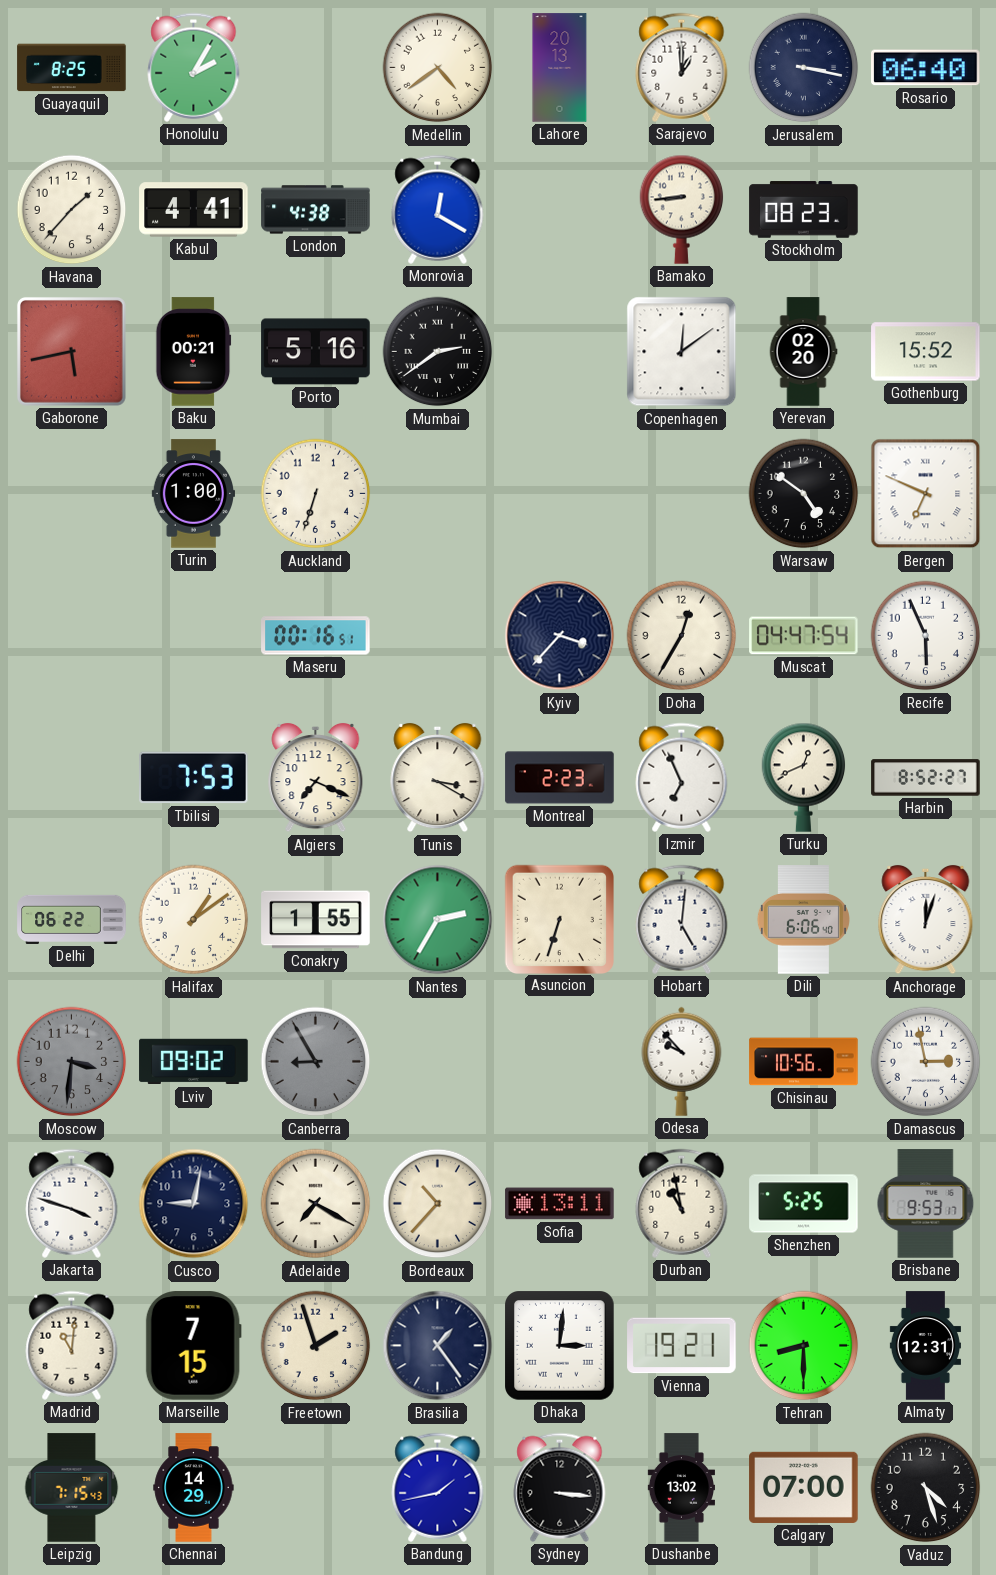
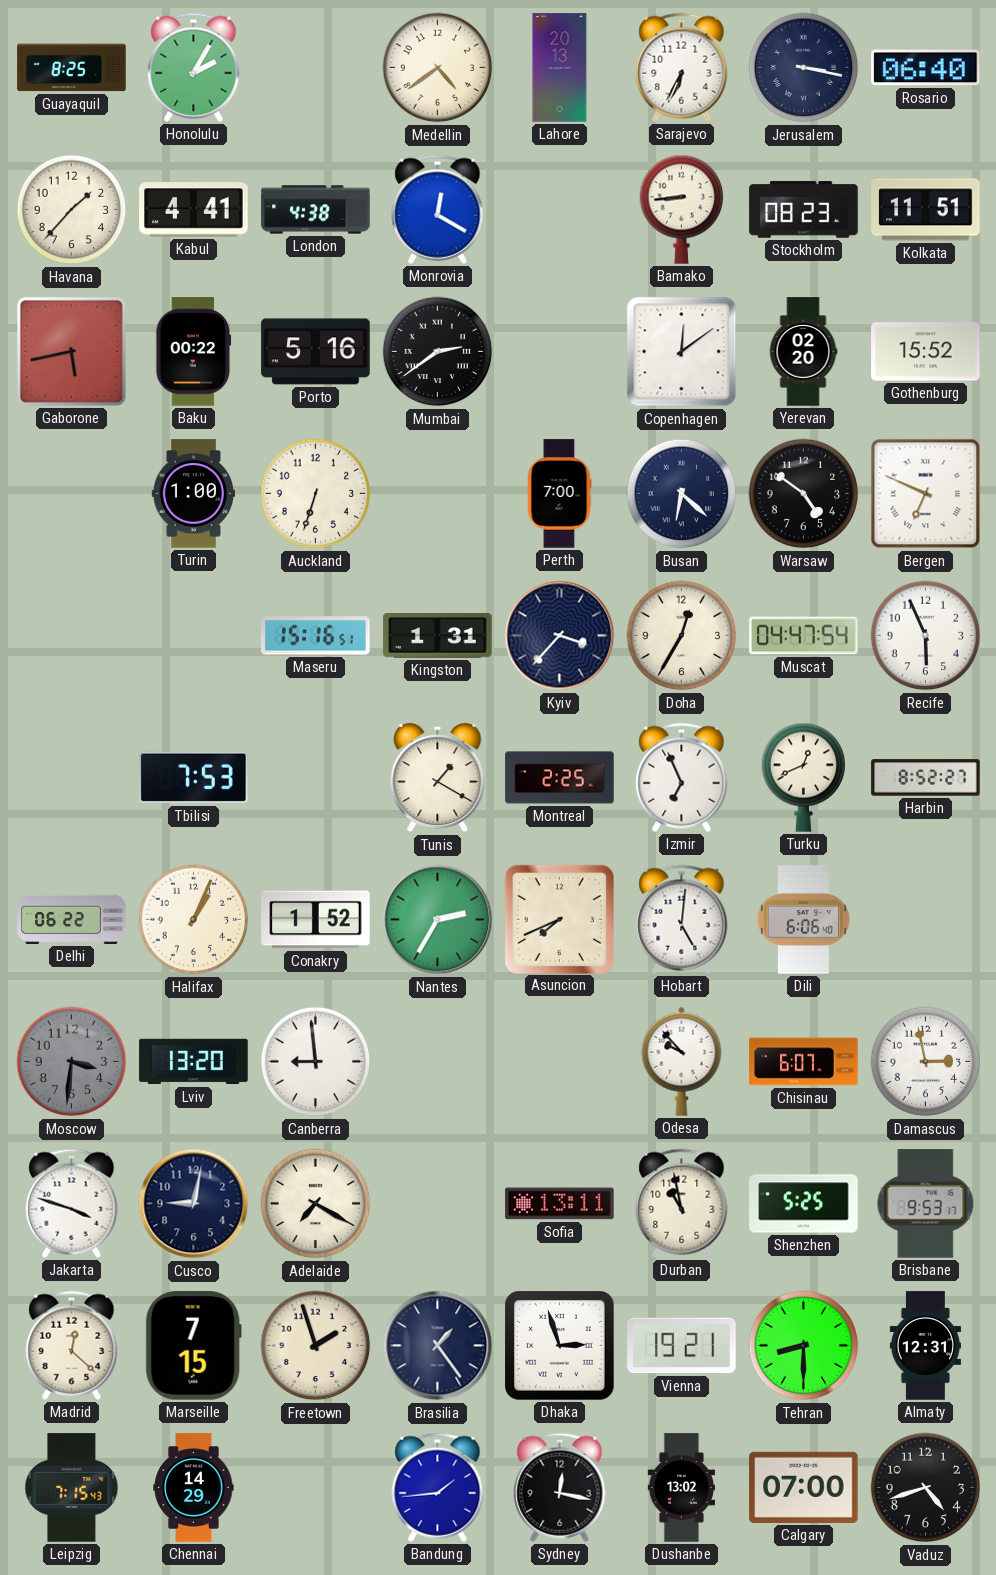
Sarajevo: 1:00 -> 6:34
Kolkata: none -> 11:51
Baku: 00:21 -> 00:22
Perth: none -> 7:00
Busan: none -> 6:22
Maseru: 00:16 -> 15:16
Kingston: none -> 1:31
Algiers: 7:19 -> none
Tunis: 3:20 -> 1:20
Montreal: 2:23 -> 2:25
Halifax: 1:09 -> 1:04
Conakry: 1:55 -> 1:52
Asuncion: 6:33 -> 7:41
Anchorage: 12:03 -> none
Lviv: 09:02 -> 13:20
Canberra: 8:55 -> 8:59
Canberra dial: grey -> white
Chisinau: 10:56 -> 6:07
Bordeaux: 10:37 -> none
Madrid: 11:01 -> 12:22
Dhaka: 3:01 -> 2:57
Bandung: 1:43 -> 1:44
Sydney: 3:16 -> 12:17
Vaduz: 4:27 -> 4:42
